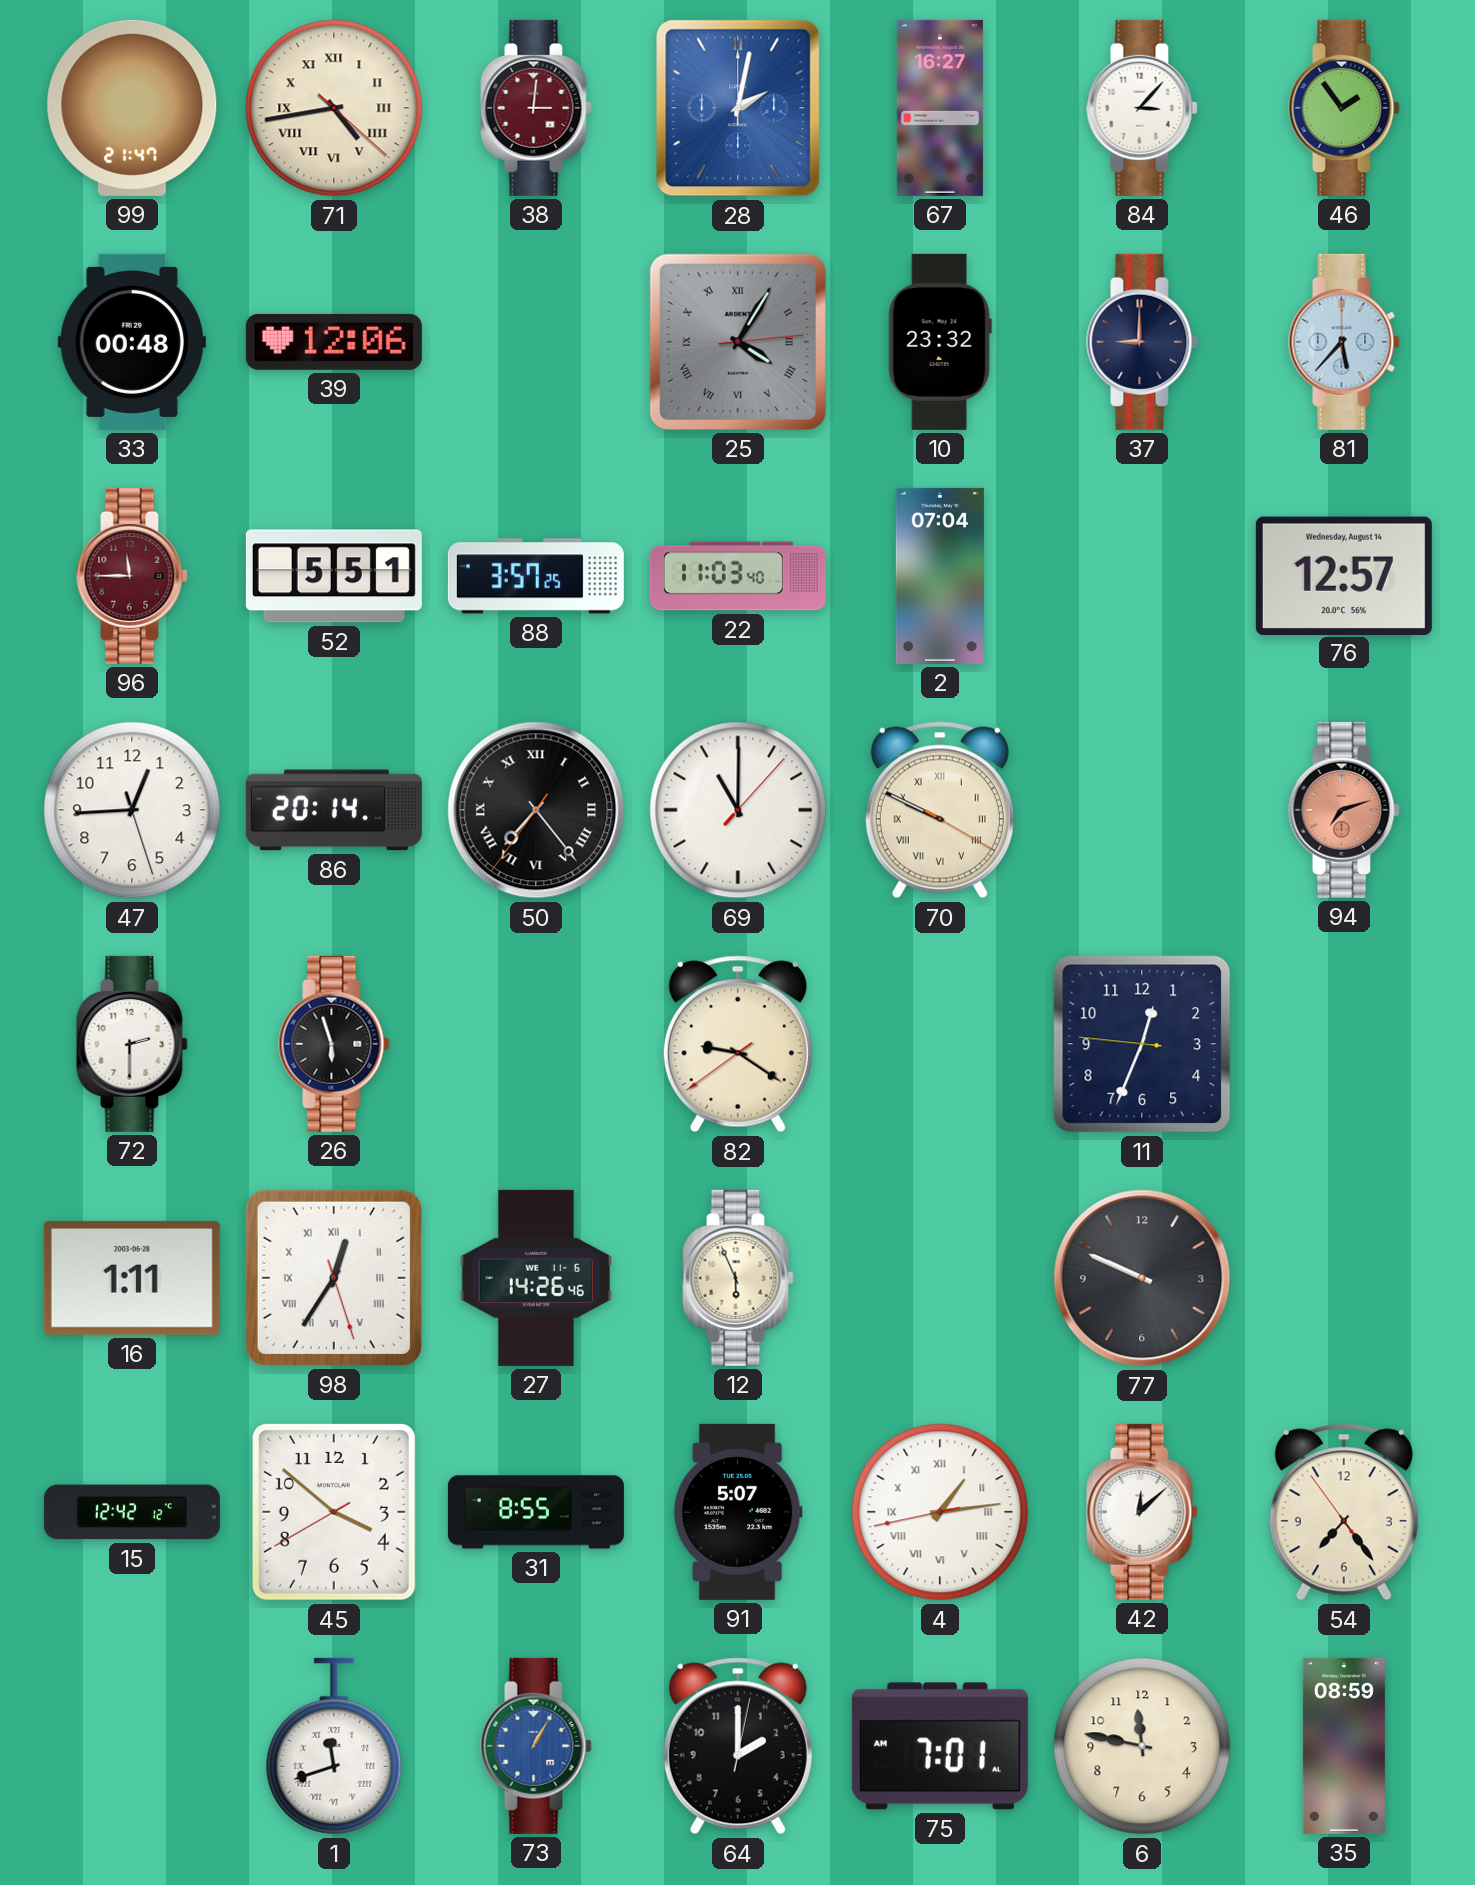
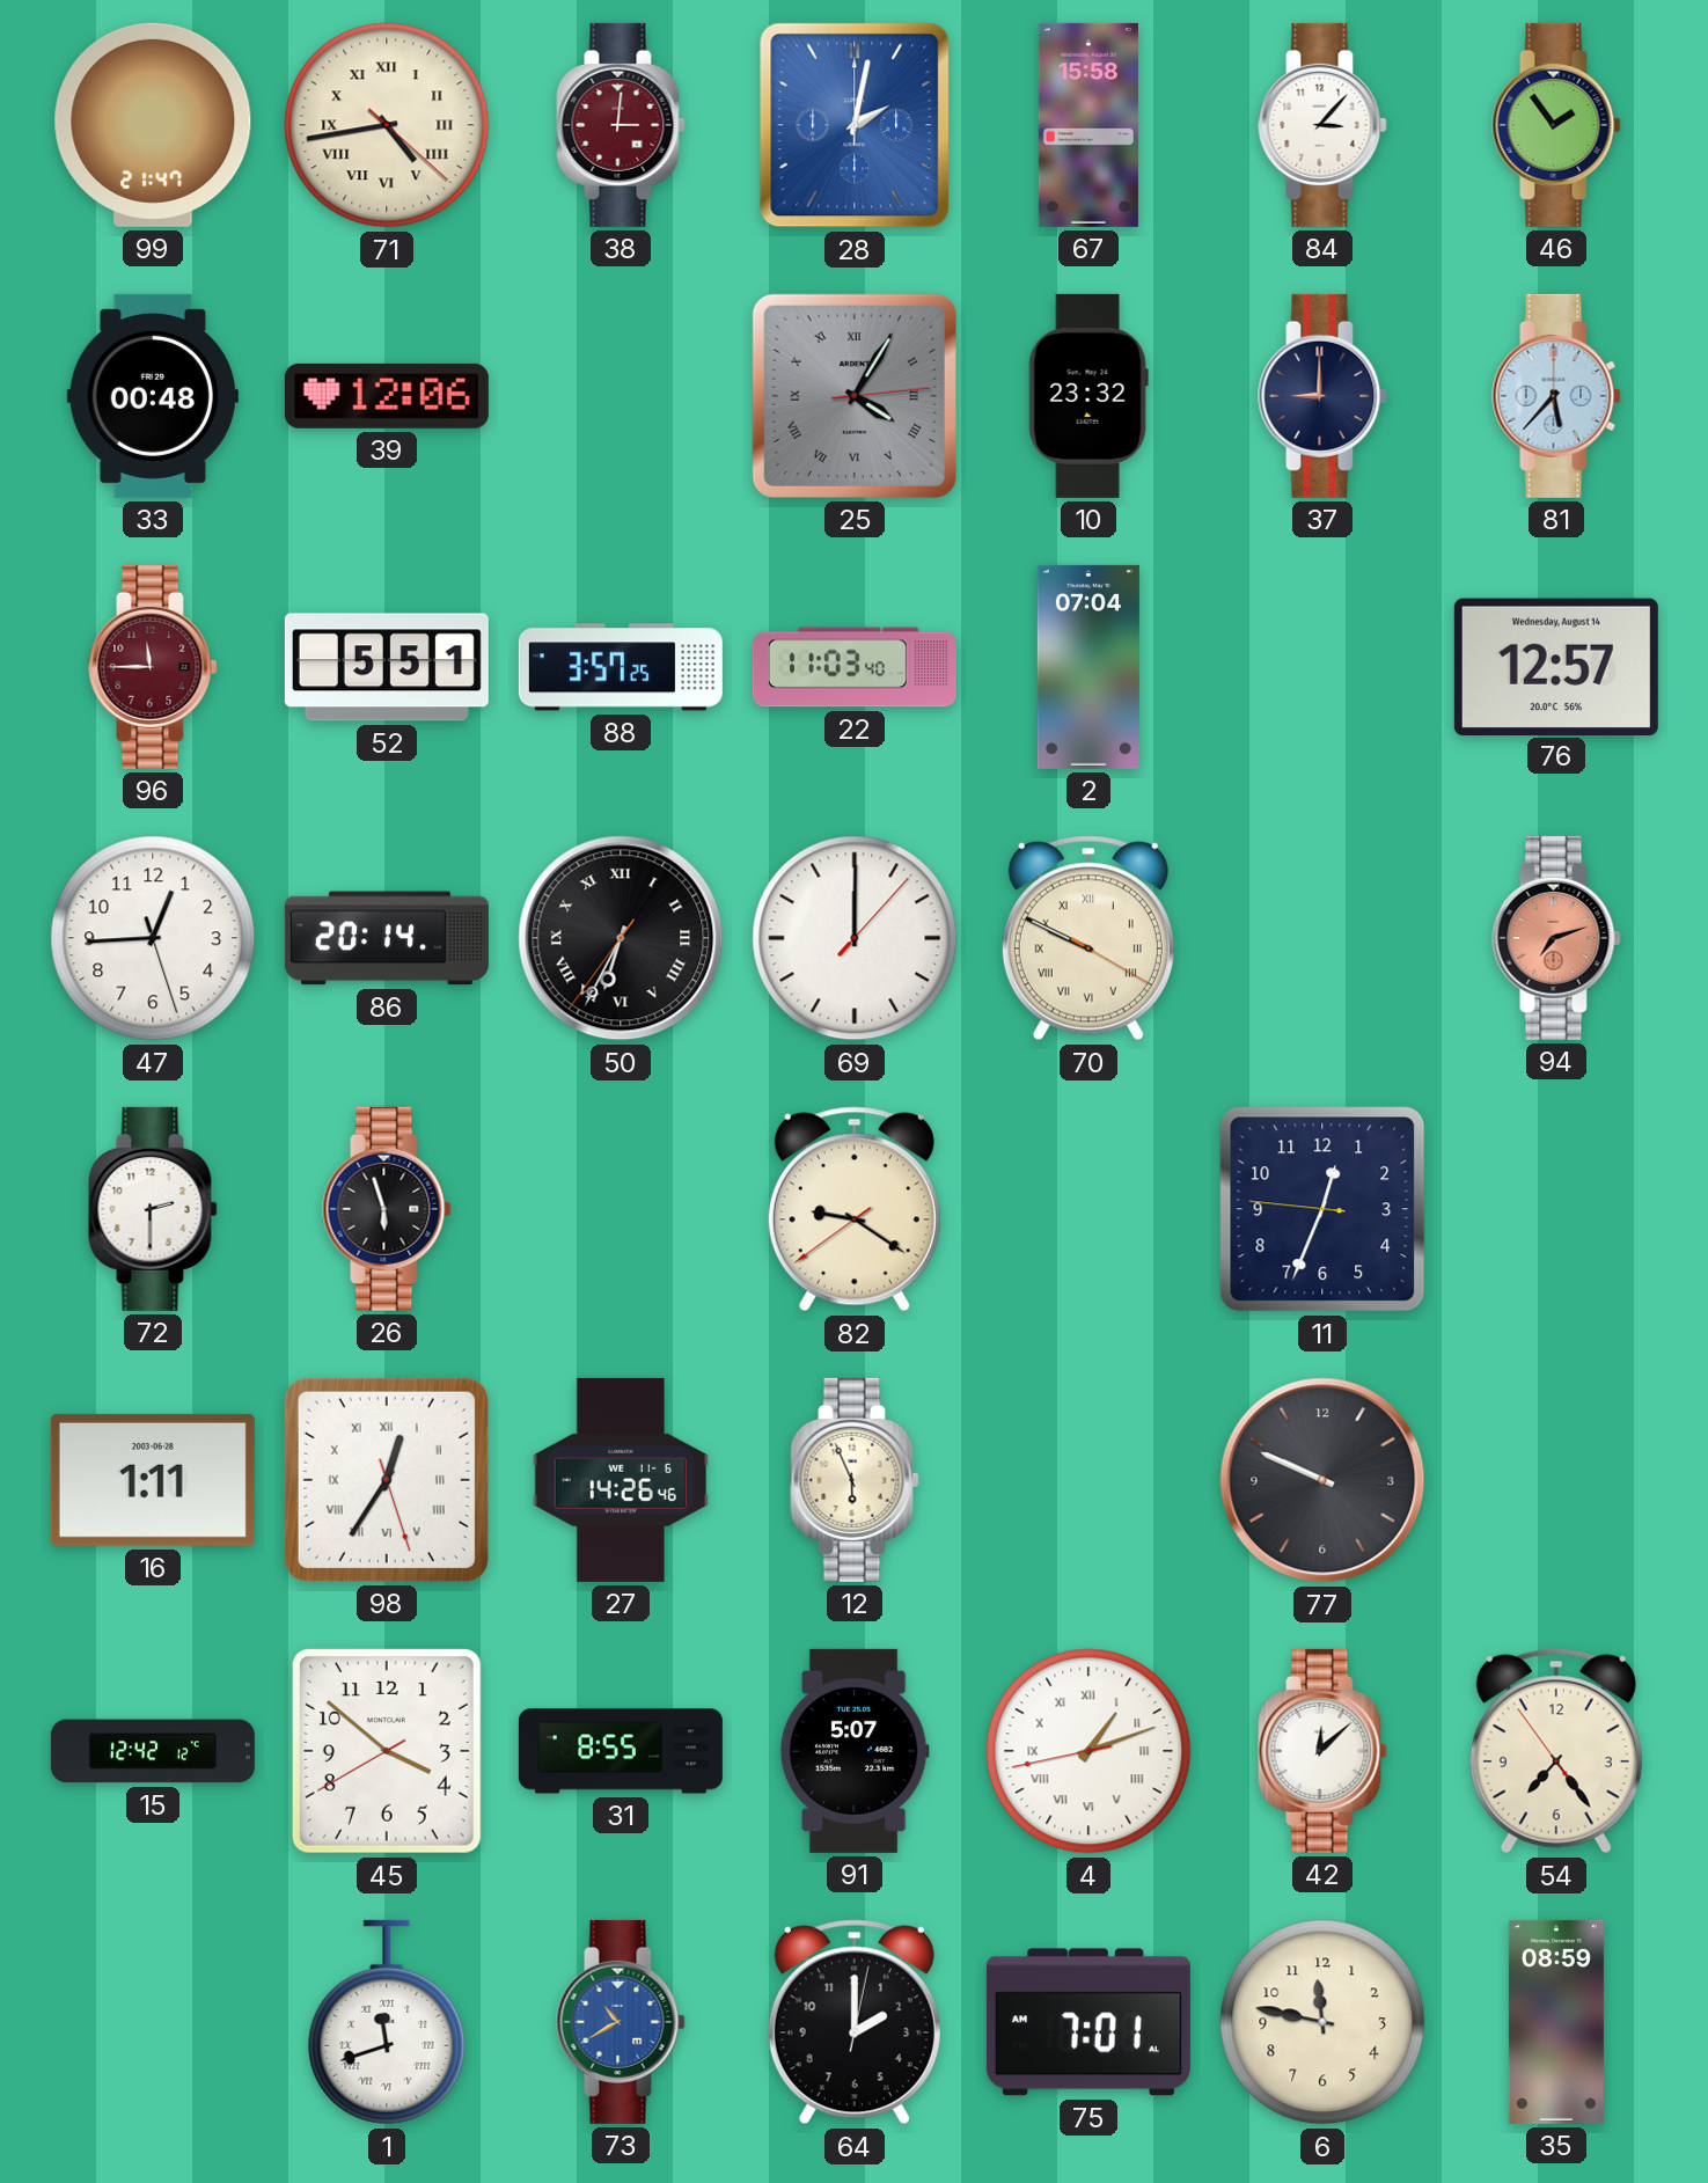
67: 16:27 -> 15:58
50: 7:23 -> 6:34
69: 11:00 -> 12:00
4: 1:13 -> 1:11
73: 1:05 -> 10:40
